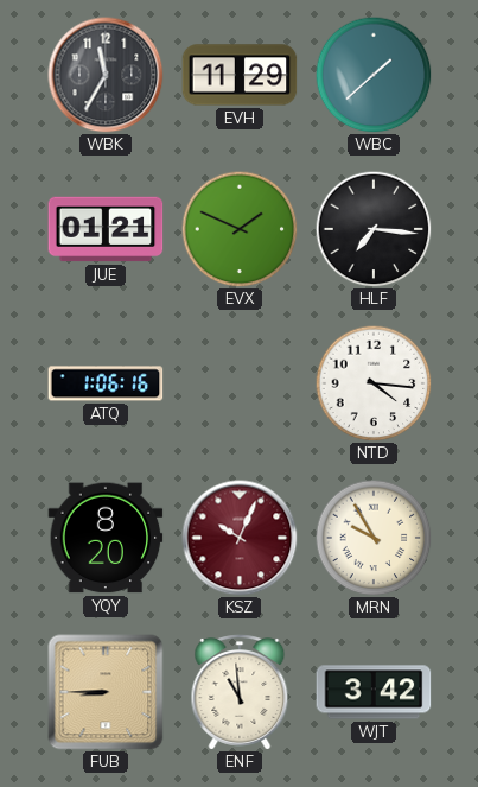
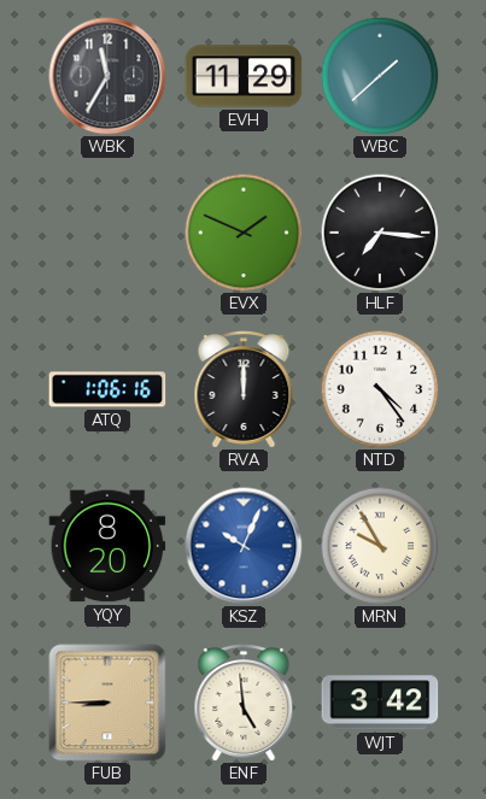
JUE: 01:21 -> none
RVA: none -> 12:00
NTD: 4:16 -> 4:24
KSZ dial: burgundy -> blue
ENF: 10:59 -> 4:59
